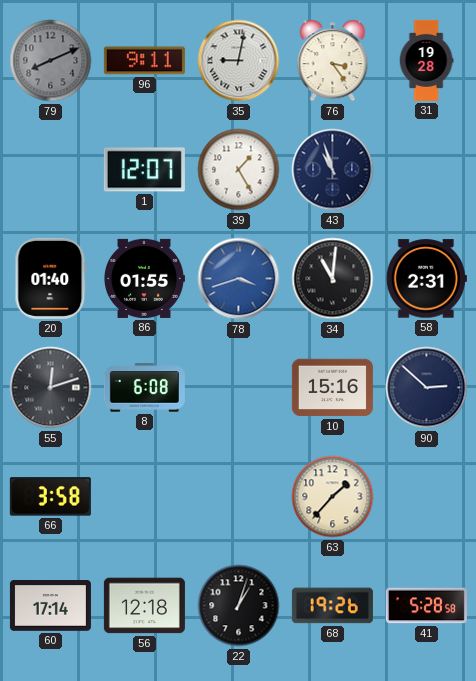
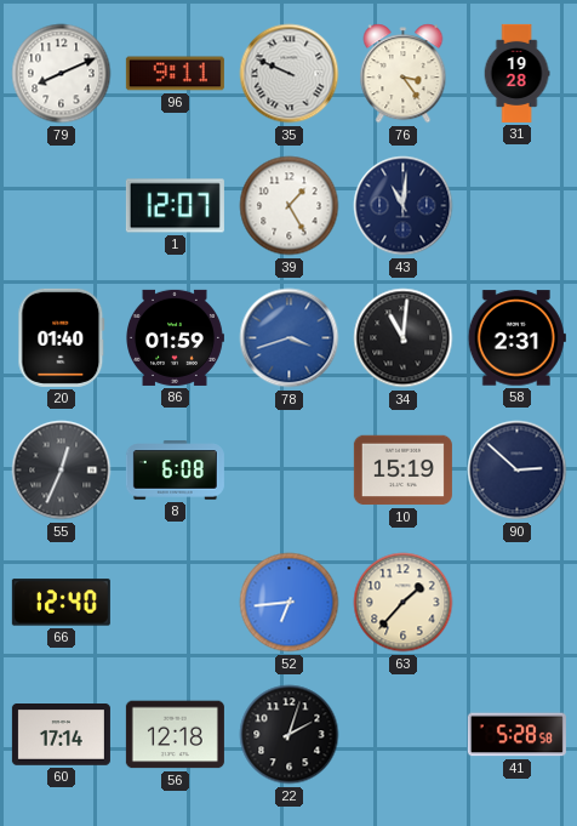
79 dial: grey -> white
35: 9:02 -> 9:49
43: 10:57 -> 11:01
86: 01:55 -> 01:59
55: 12:12 -> 12:34
10: 15:16 -> 15:19
66: 3:58 -> 12:40
52: none -> 6:44
22: 1:03 -> 2:03
68: 19:26 -> none
